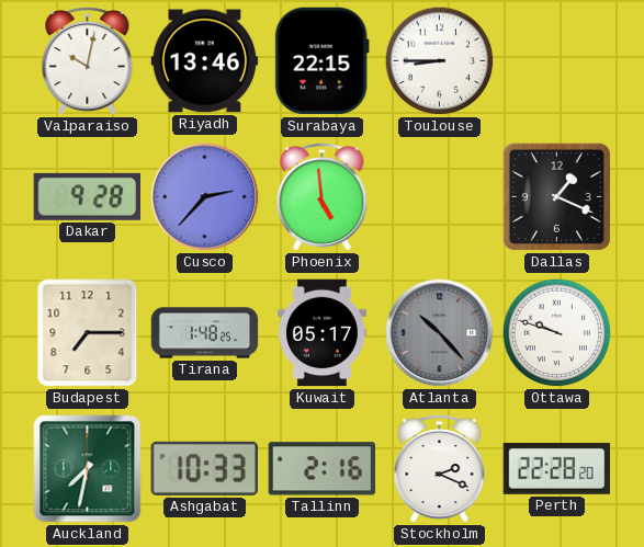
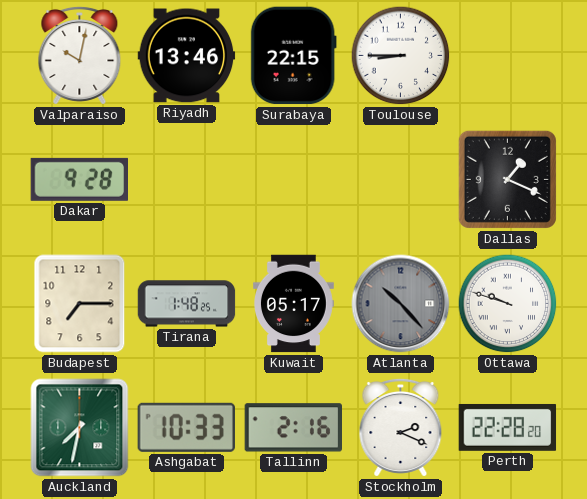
Cusco: 2:37 -> none
Phoenix: 4:59 -> none
